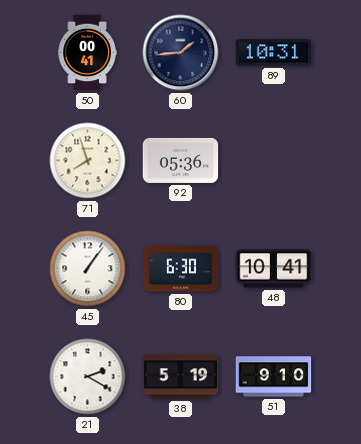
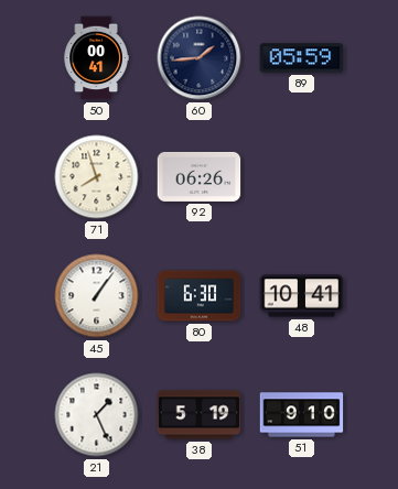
89: 10:31 -> 05:59
92: 05:36 -> 06:26
21: 2:20 -> 1:26
